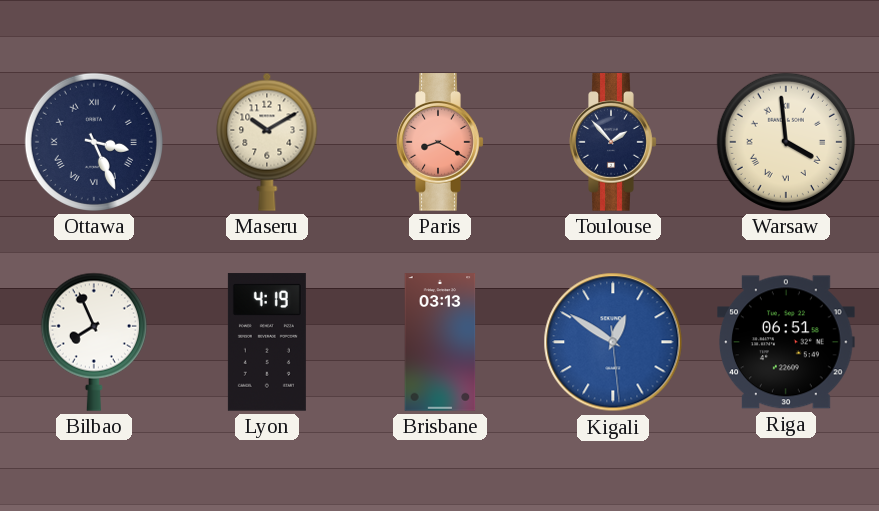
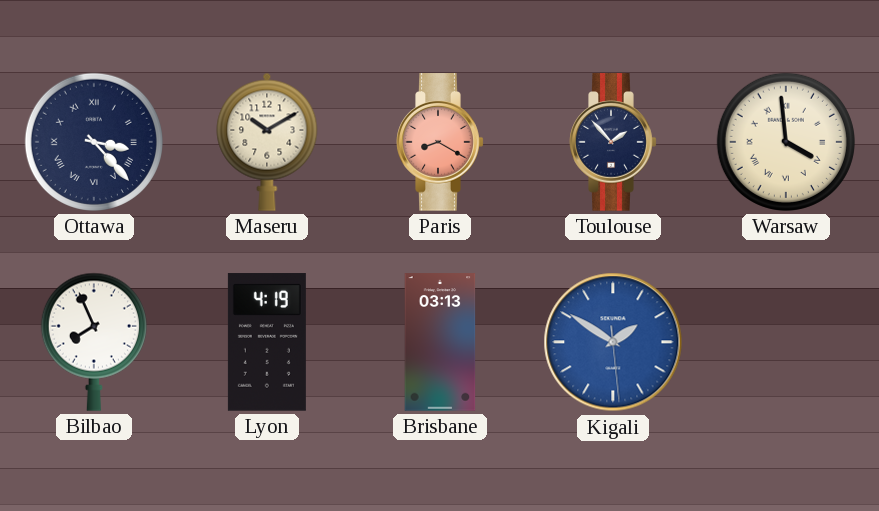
Ottawa: 3:26 -> 3:23
Kigali: 12:50 -> 1:50
Riga: 06:51 -> none
